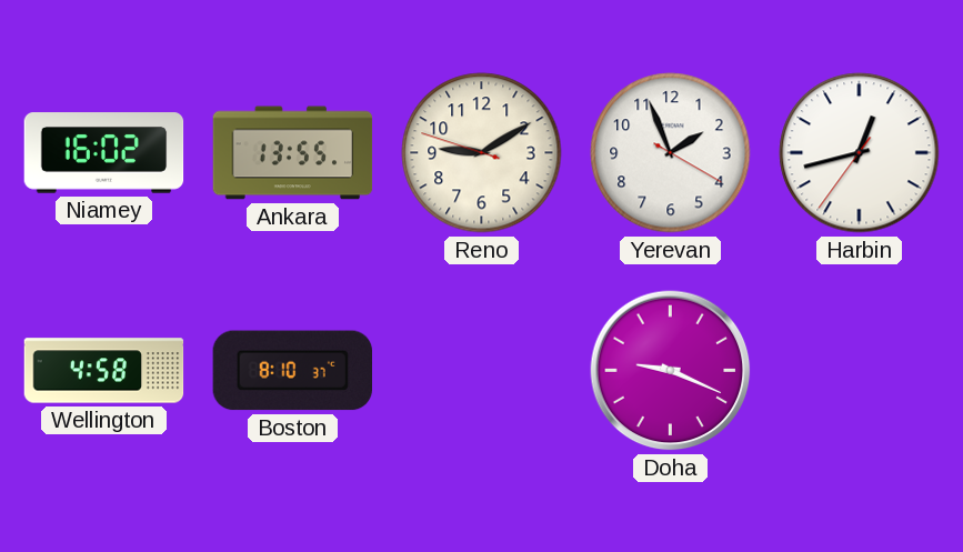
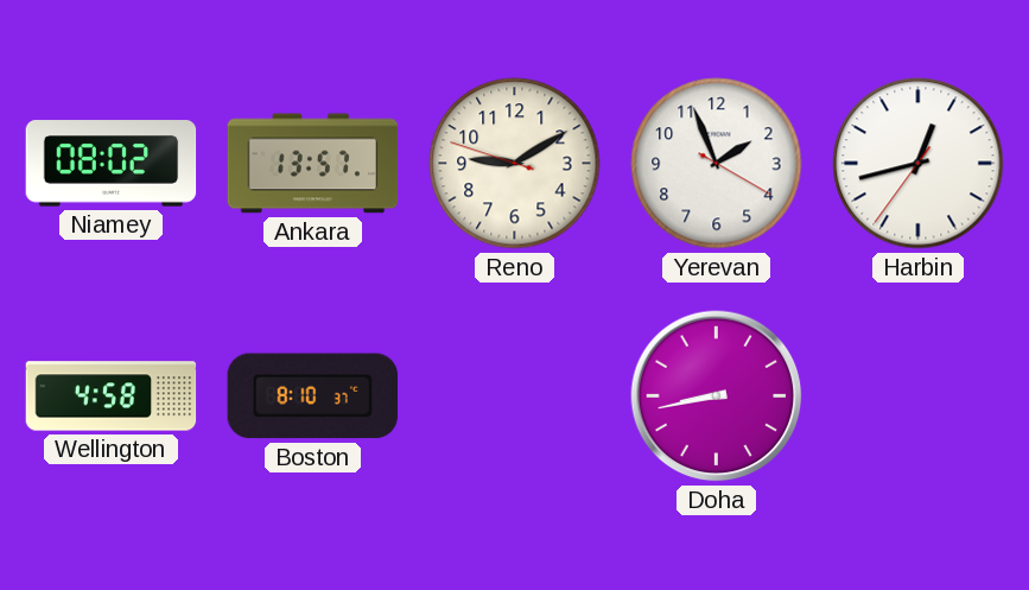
Niamey: 16:02 -> 08:02
Ankara: 13:55 -> 13:57
Doha: 9:19 -> 8:43
